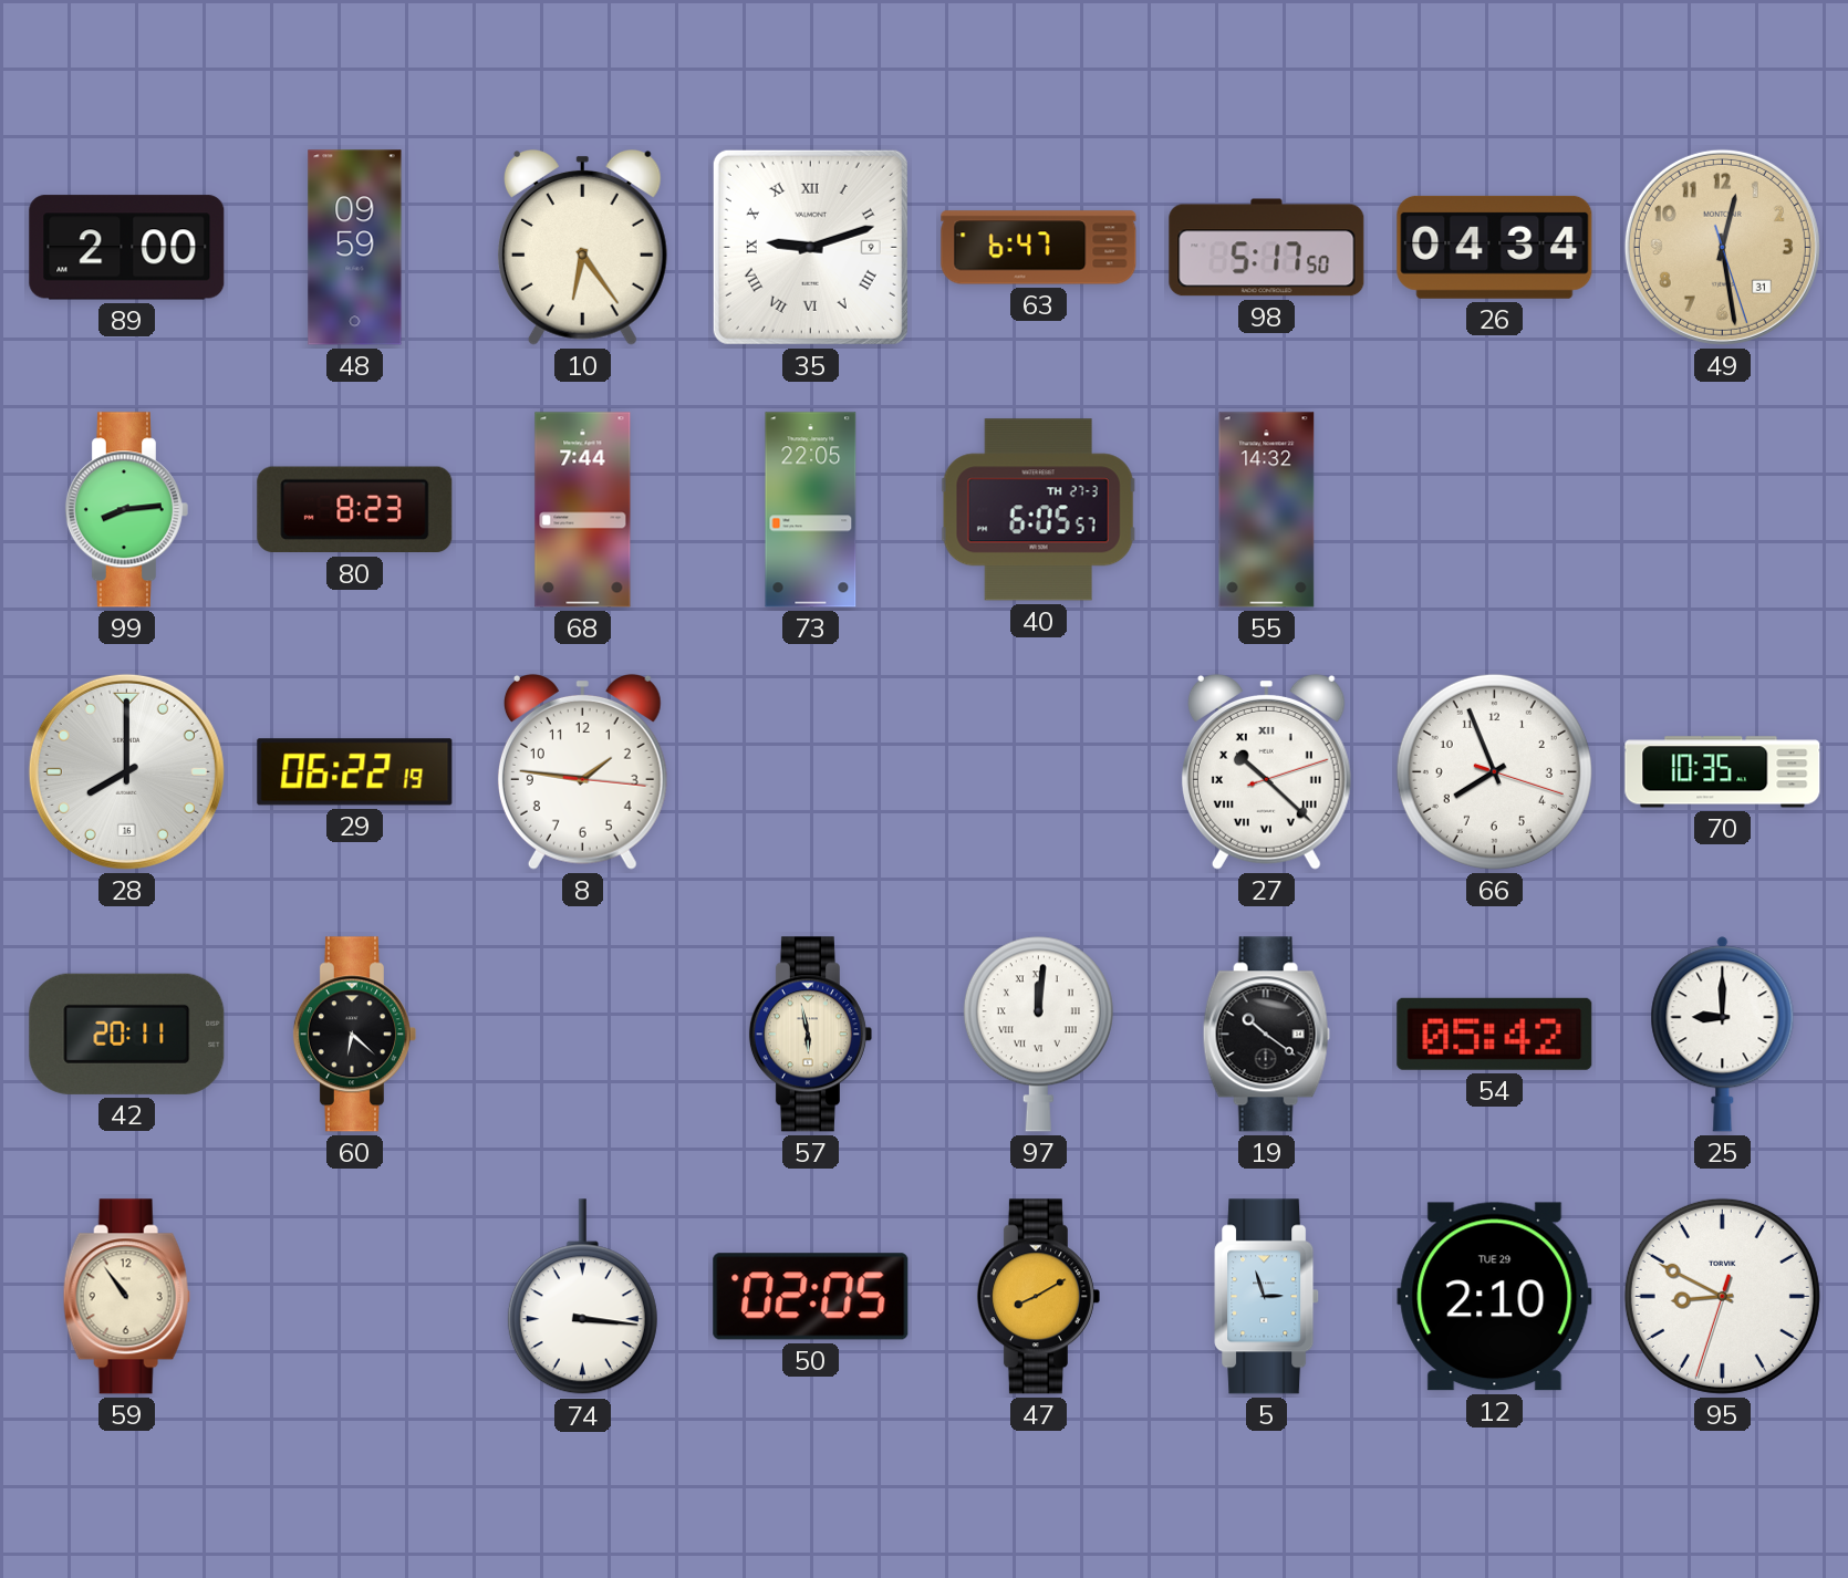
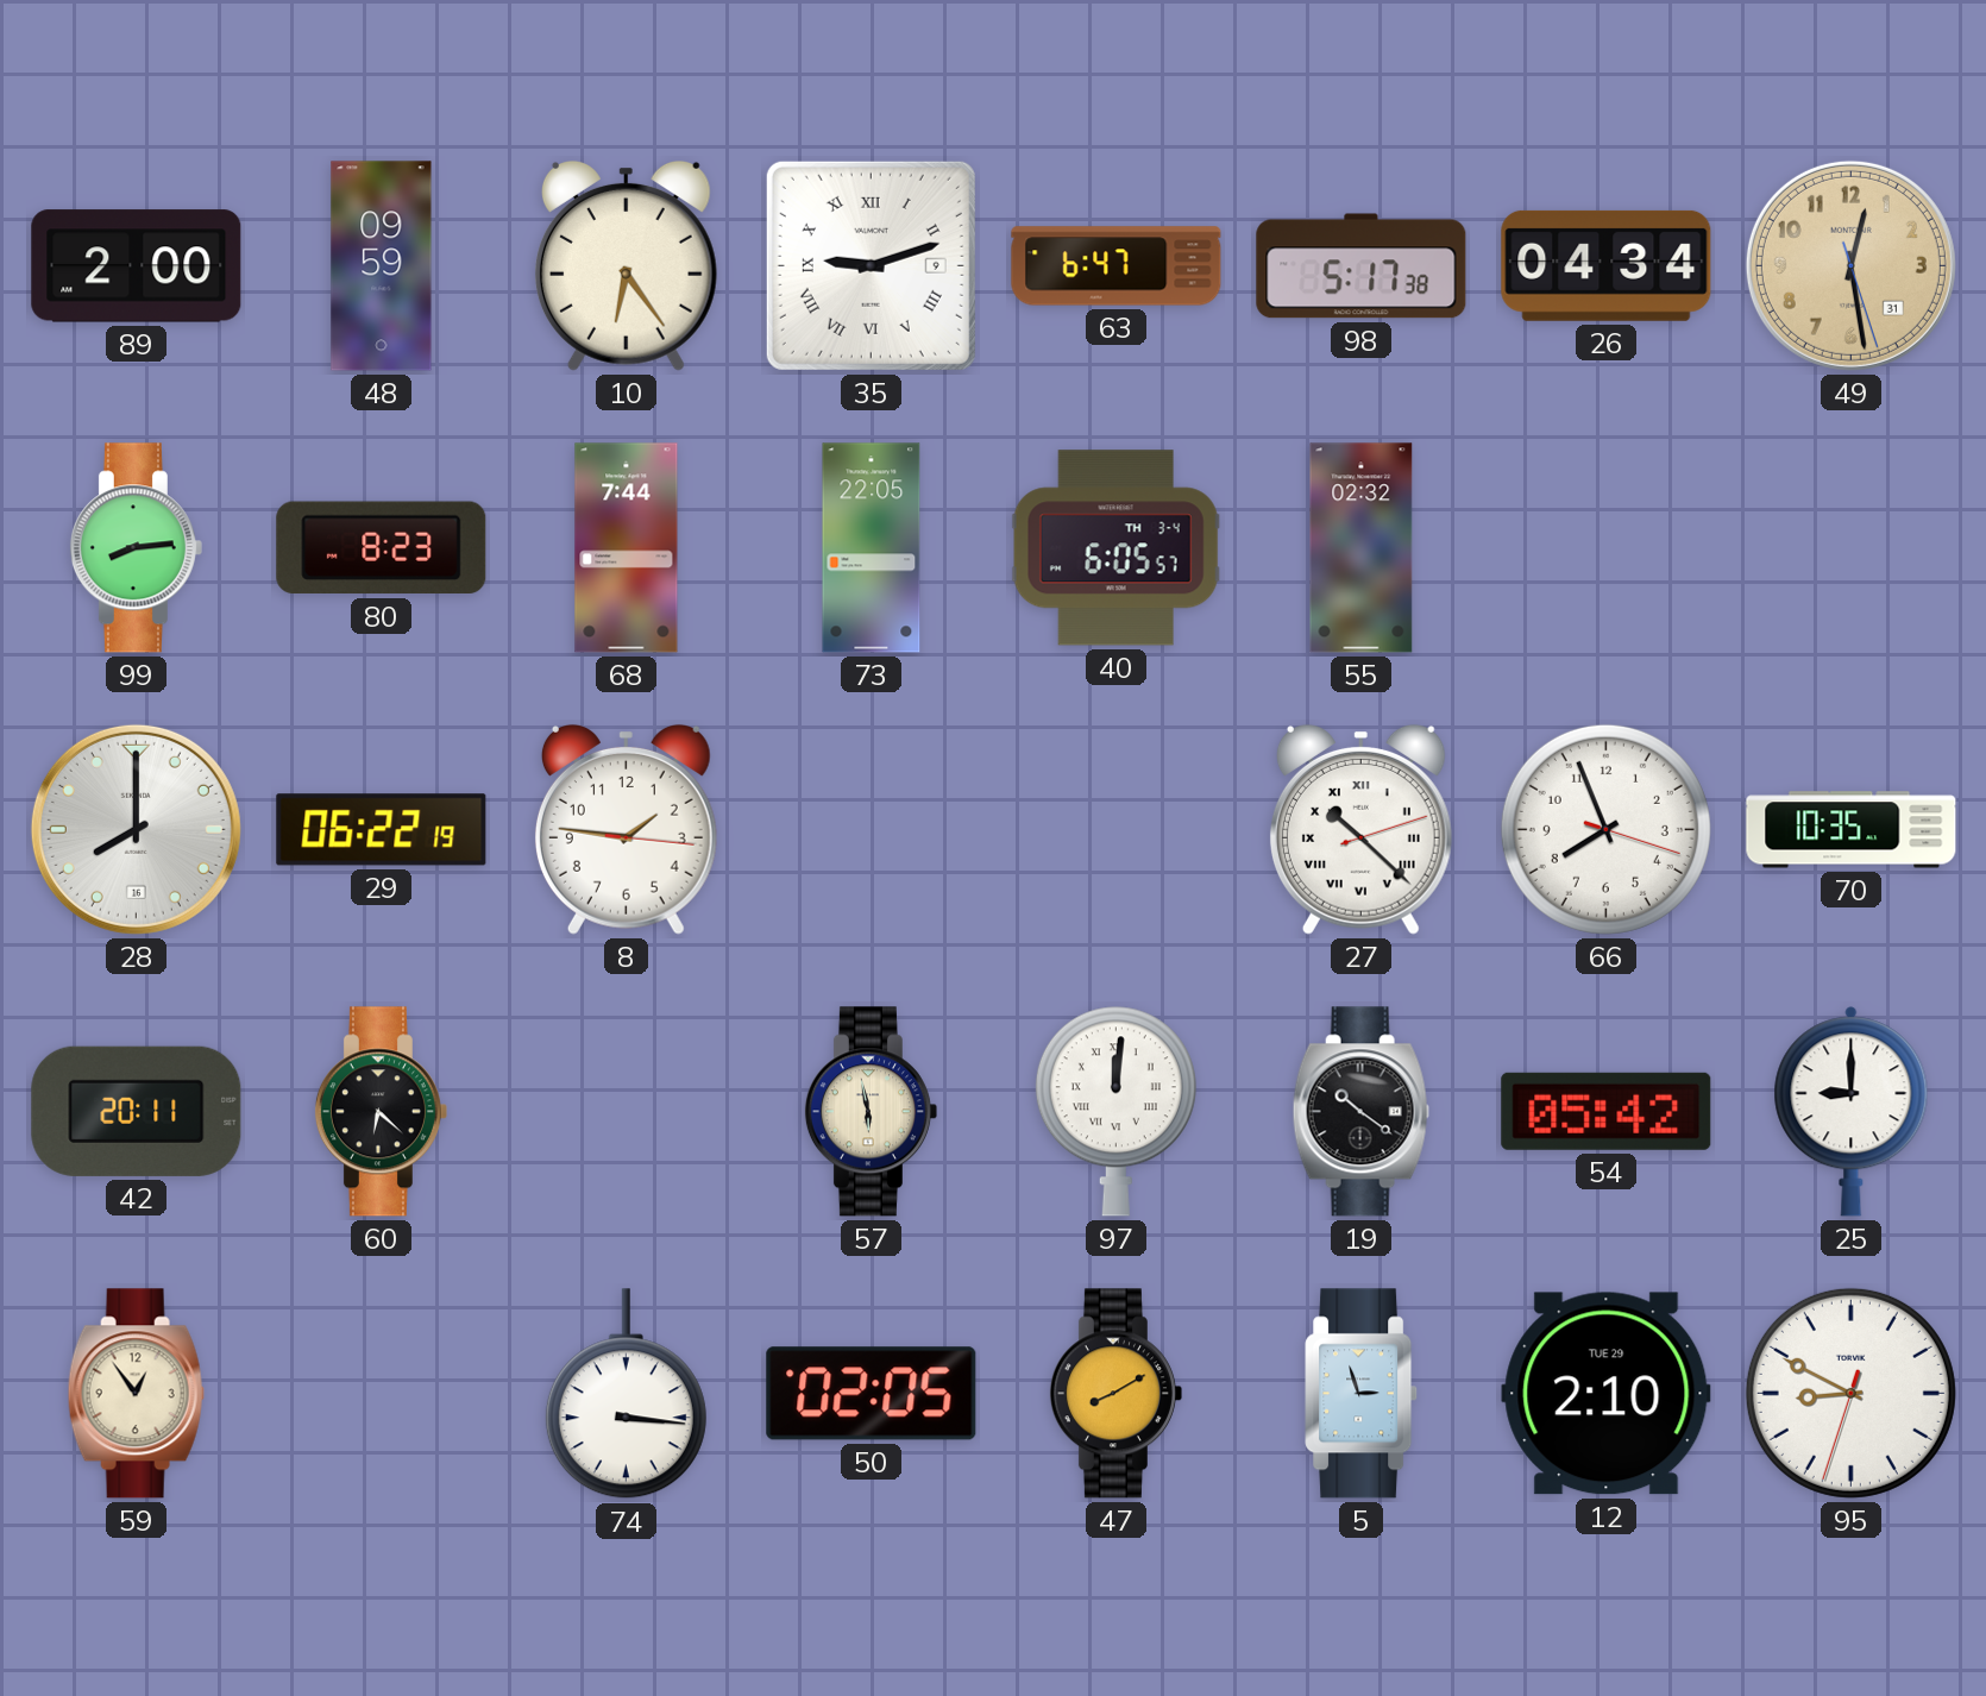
98: 5:17:50 -> 5:17:38
40 date: TH 27-3 -> TH 3-4
55: 14:32 -> 02:32
59: 10:54 -> 12:54
